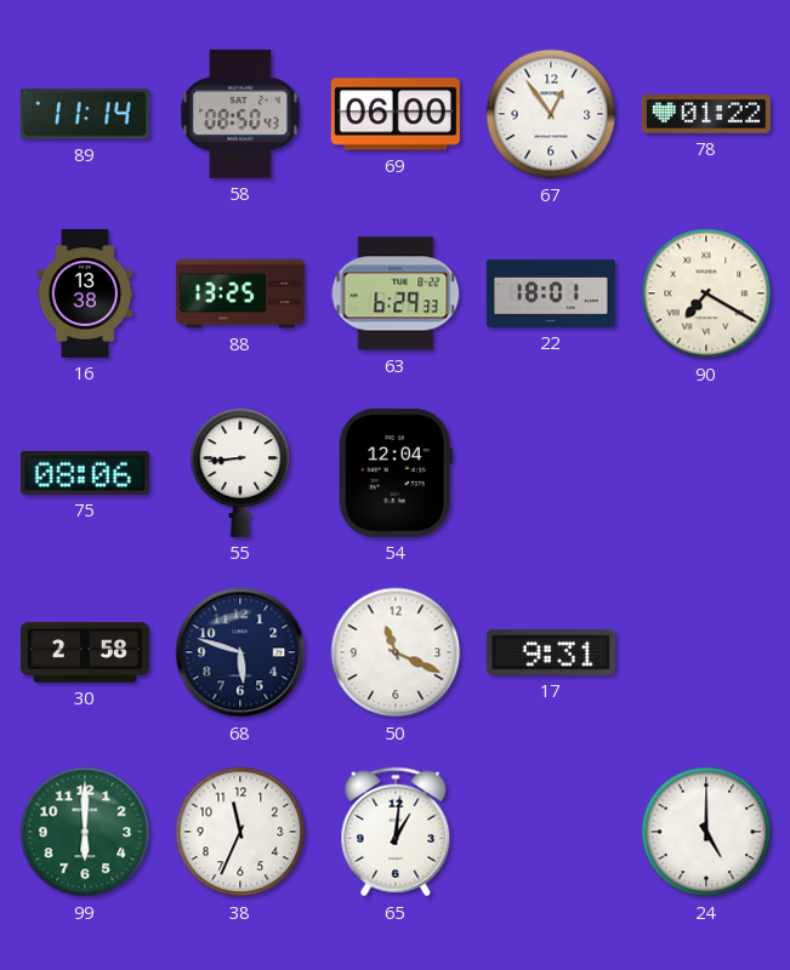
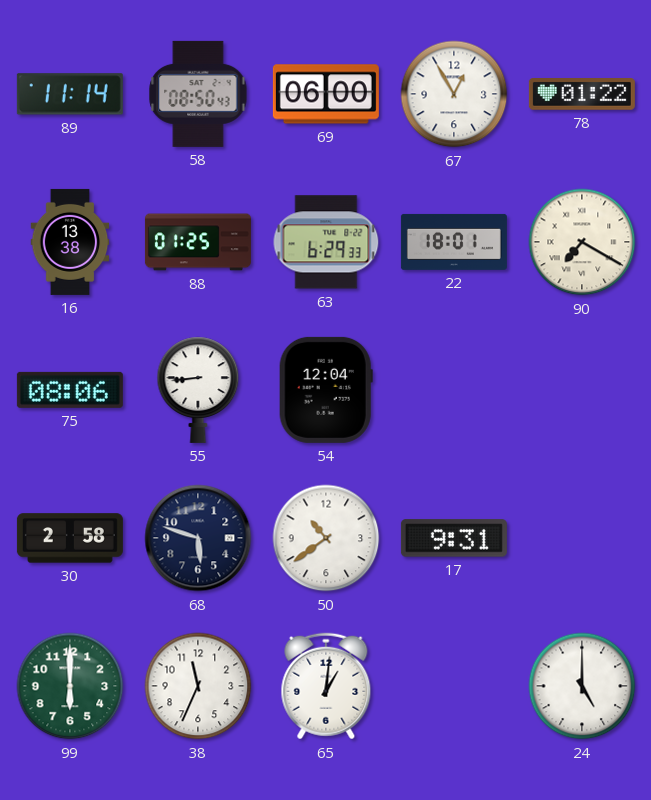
67: 12:54 -> 12:55
88: 13:25 -> 01:25
50: 11:19 -> 10:39
